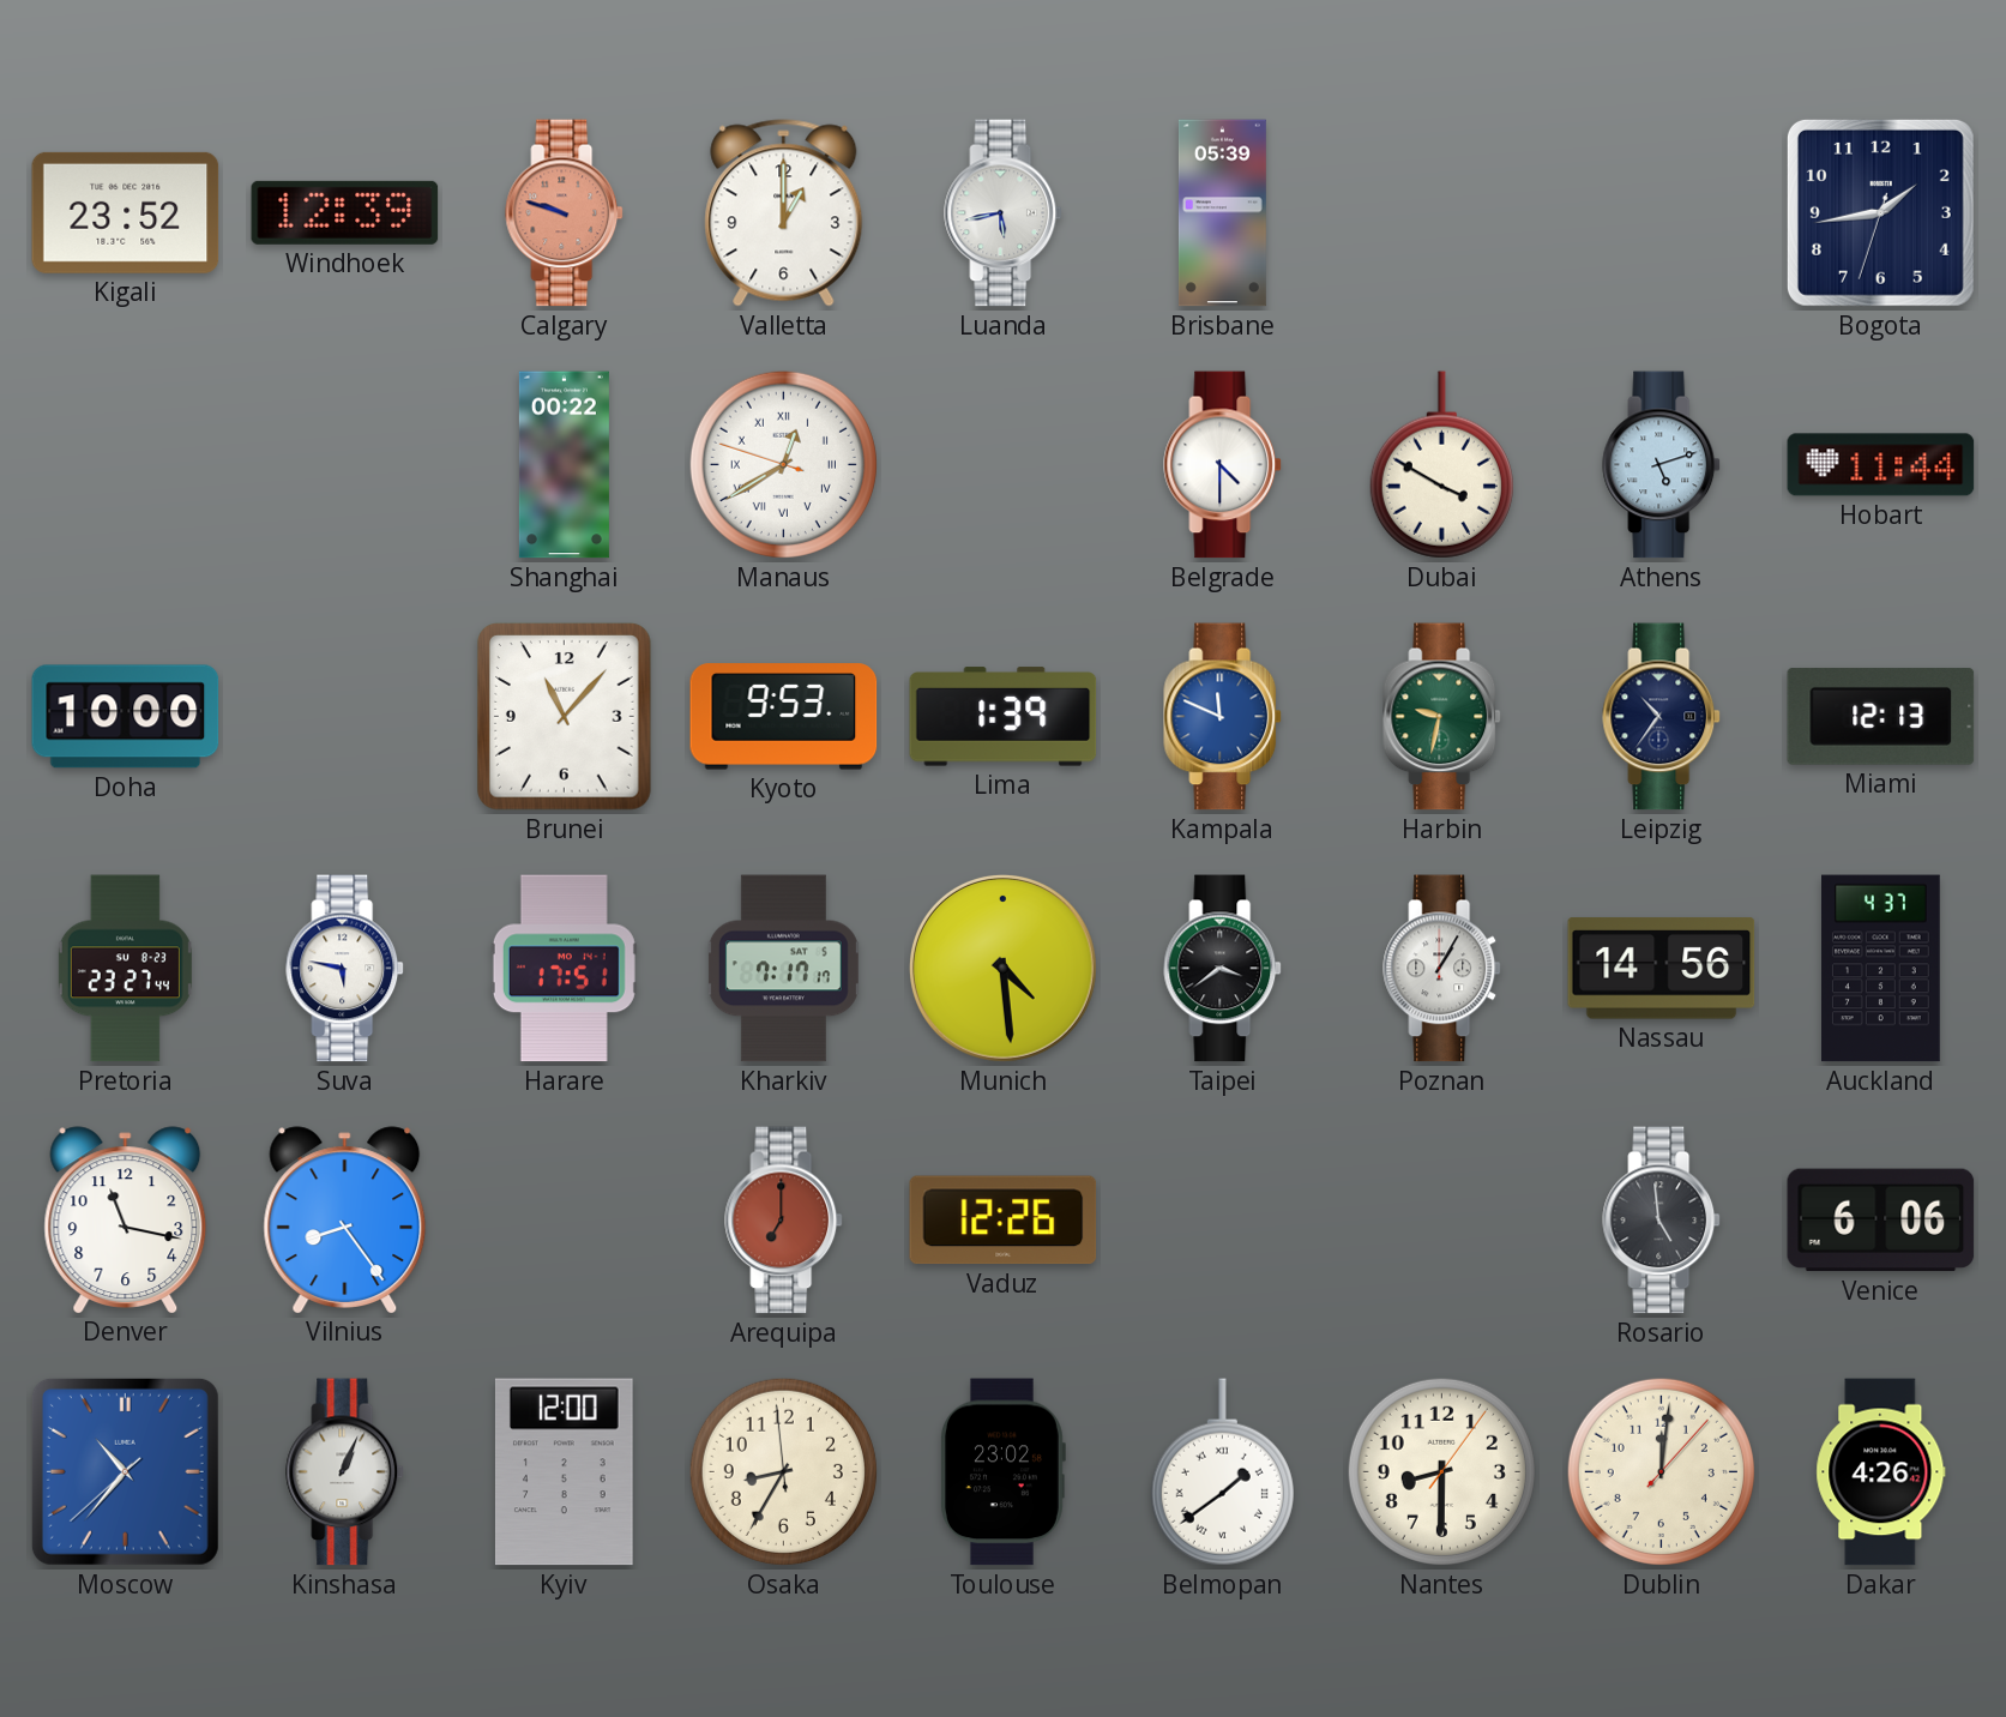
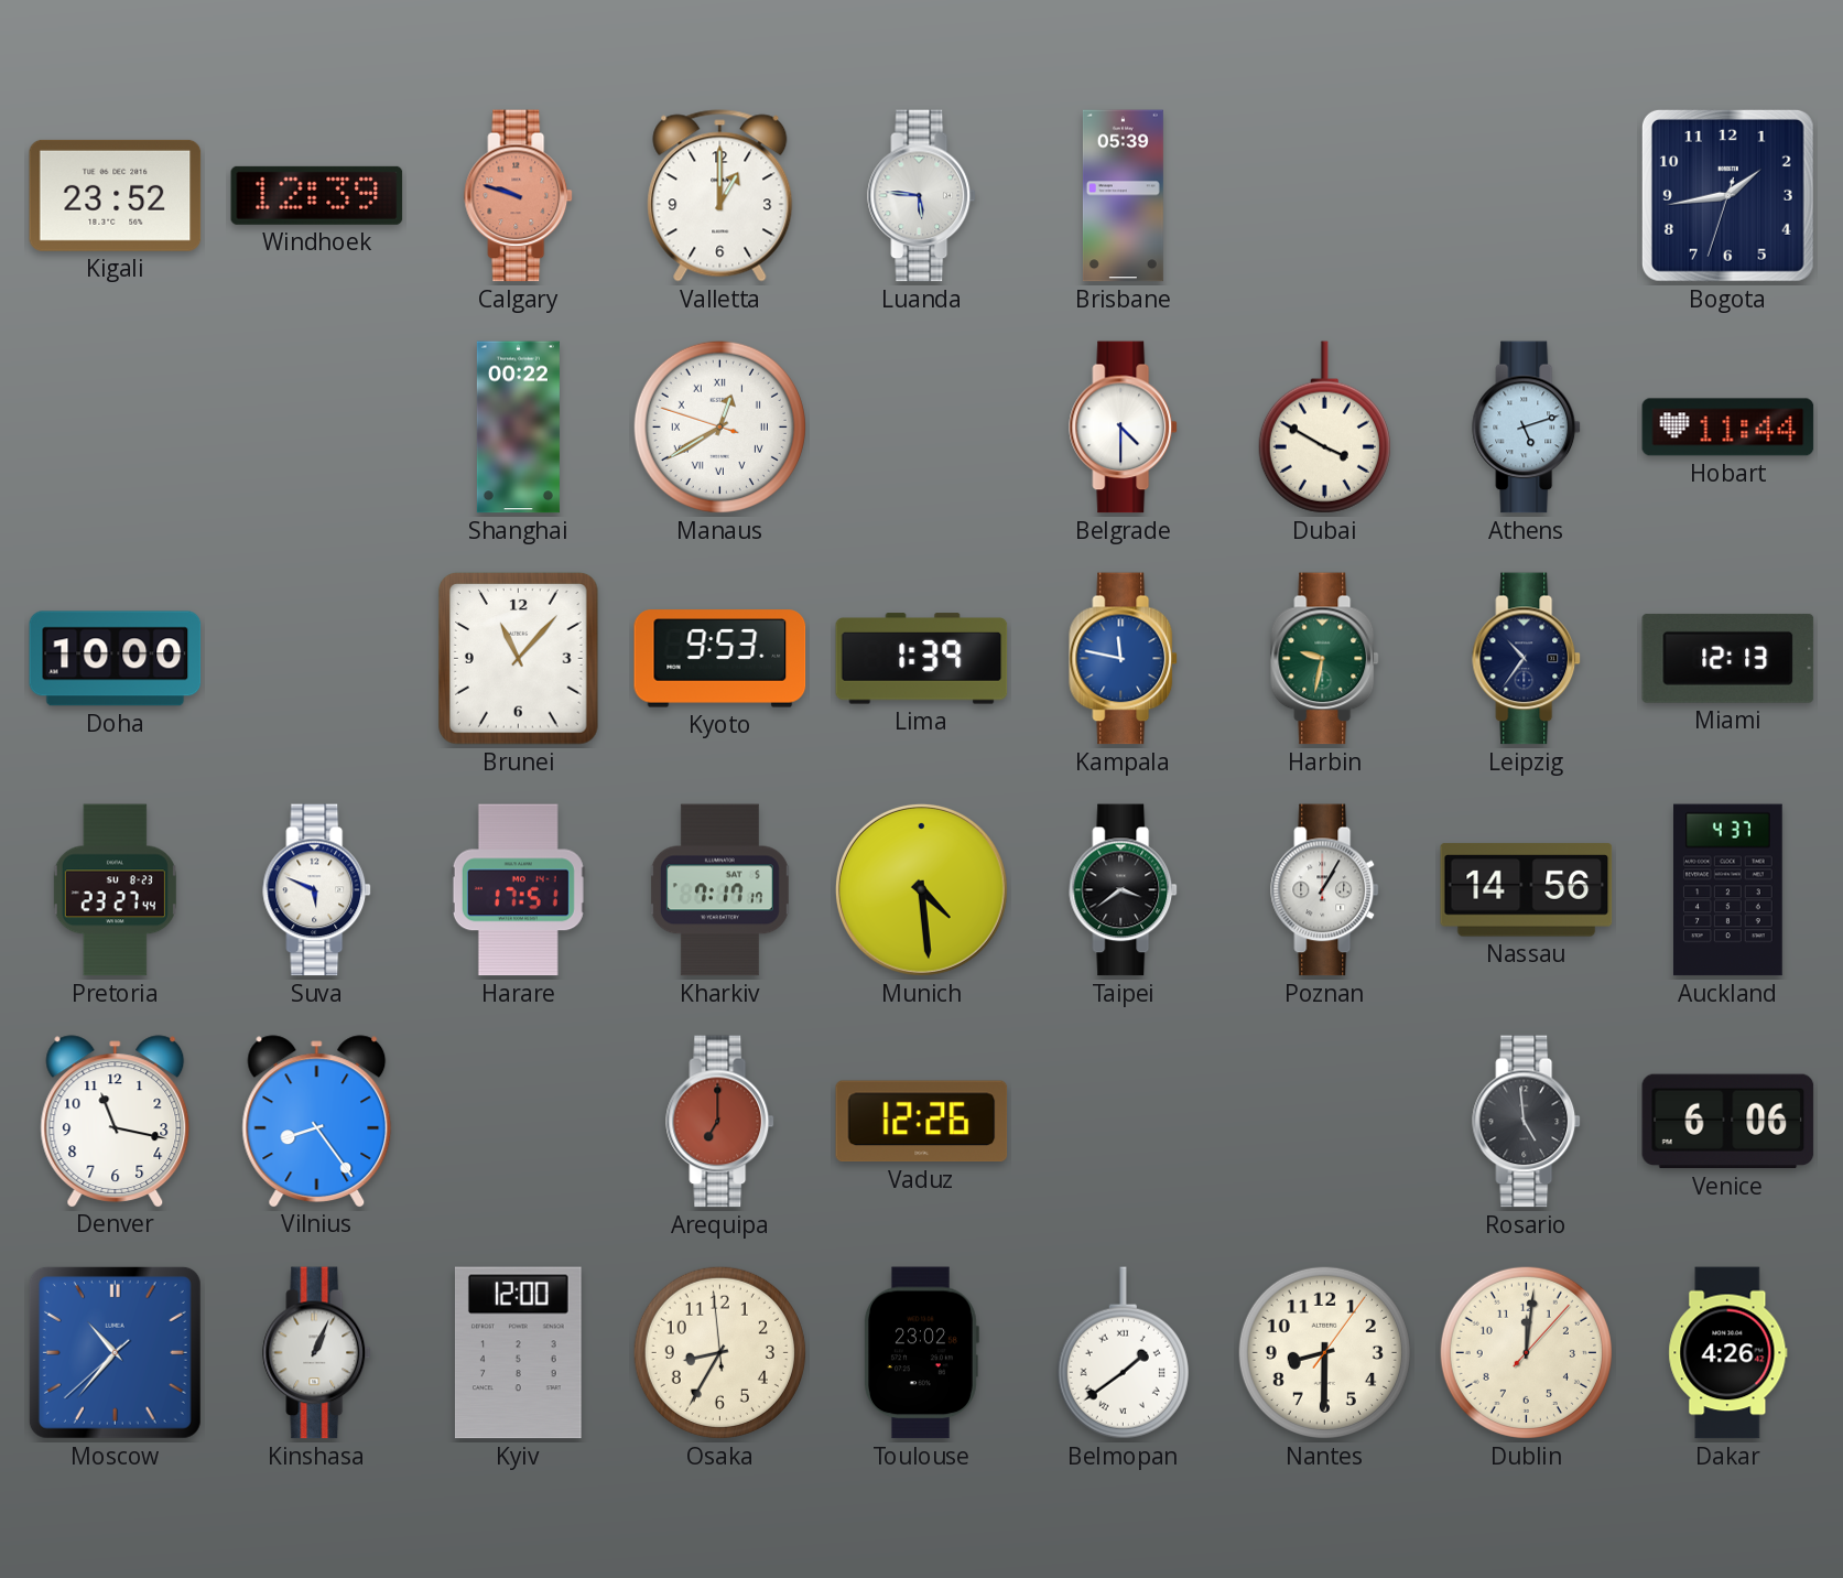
Luanda: 5:43 -> 5:46
Kampala: 11:49 -> 11:47
Suva: 5:47 -> 5:49
